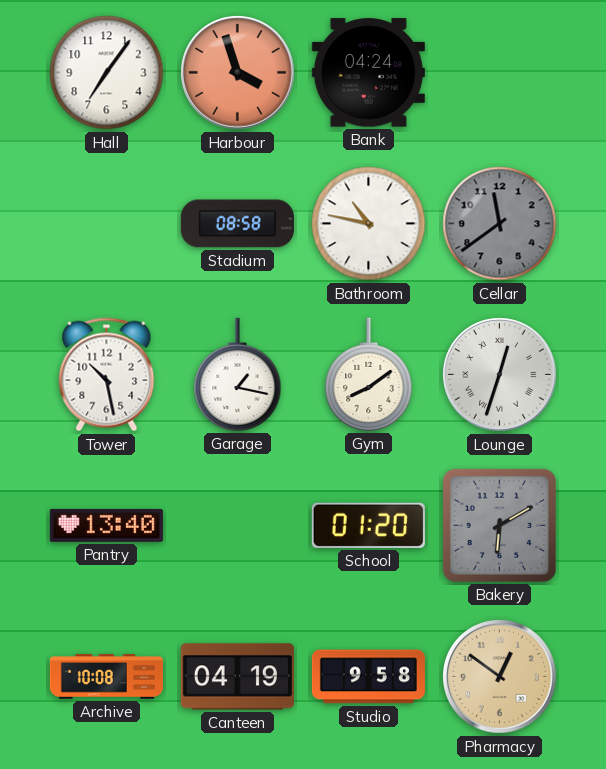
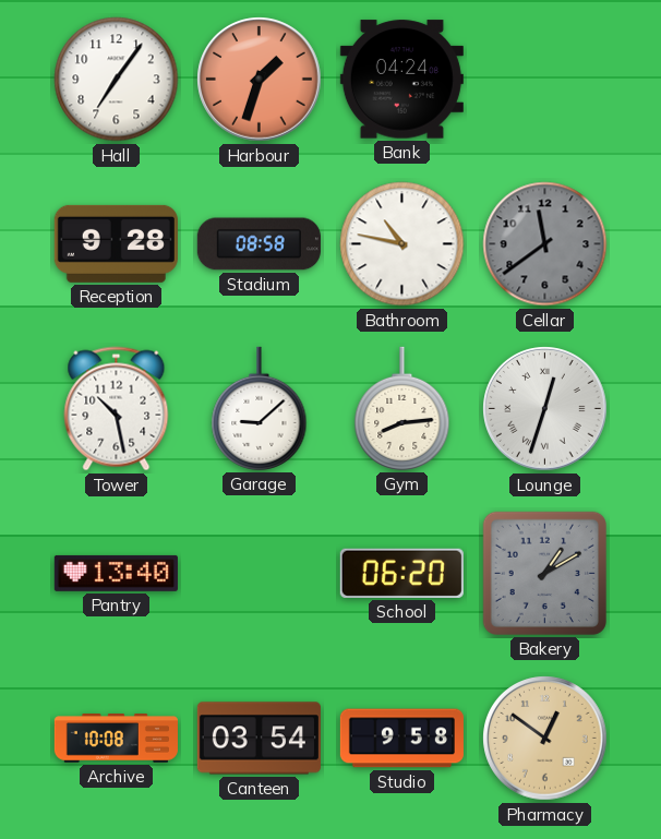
Harbour: 3:57 -> 1:33
Reception: none -> 9:28
Garage: 1:17 -> 9:08
Gym: 8:09 -> 8:14
School: 01:20 -> 06:20
Bakery: 6:10 -> 1:10
Canteen: 04:19 -> 03:54
